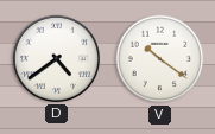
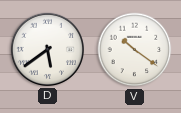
D: 4:39 -> 5:39
